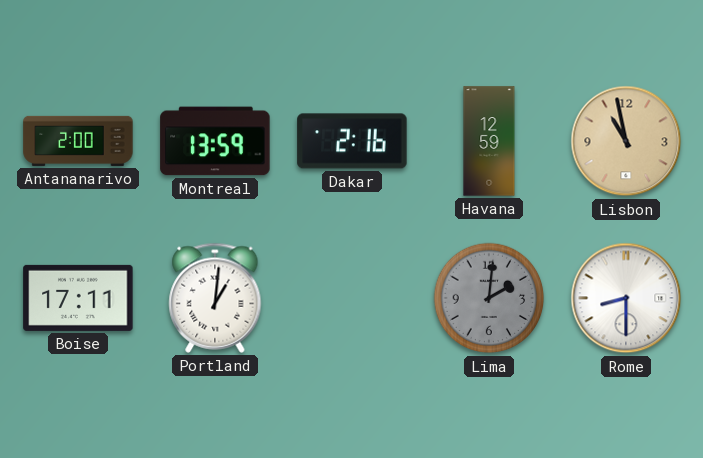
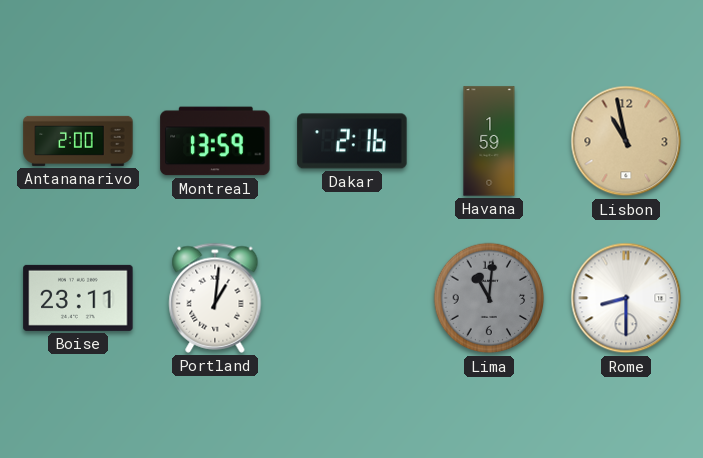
Havana: 12:59 -> 1:59
Boise: 17:11 -> 23:11
Lima: 2:01 -> 11:01
